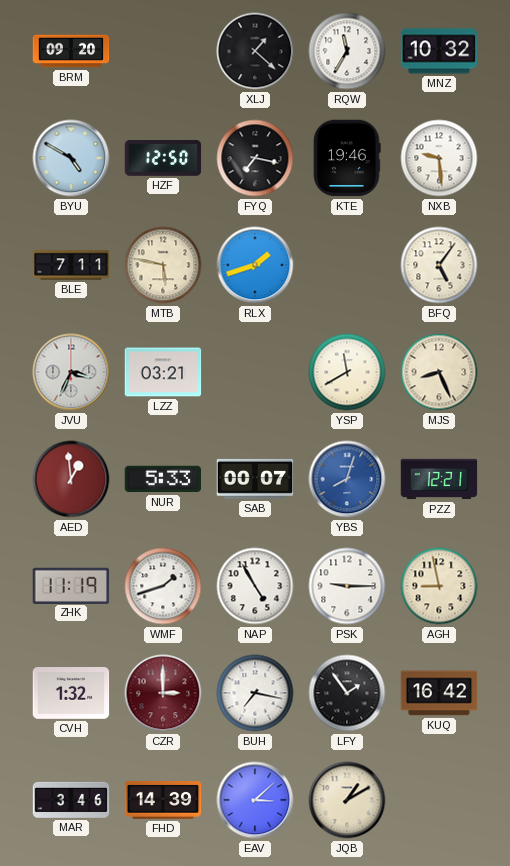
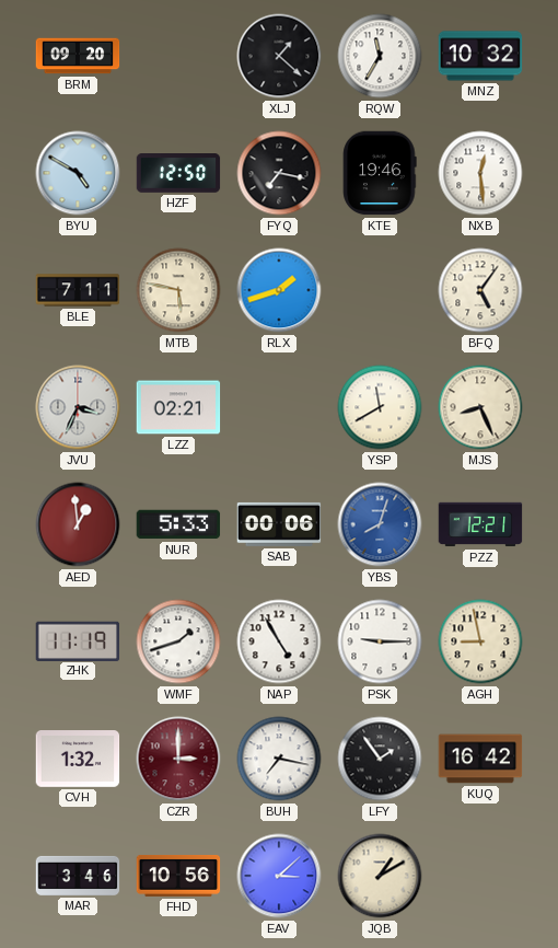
NXB: 9:29 -> 12:29
LZZ: 03:21 -> 02:21
SAB: 00:07 -> 00:06
FHD: 14:39 -> 10:56
